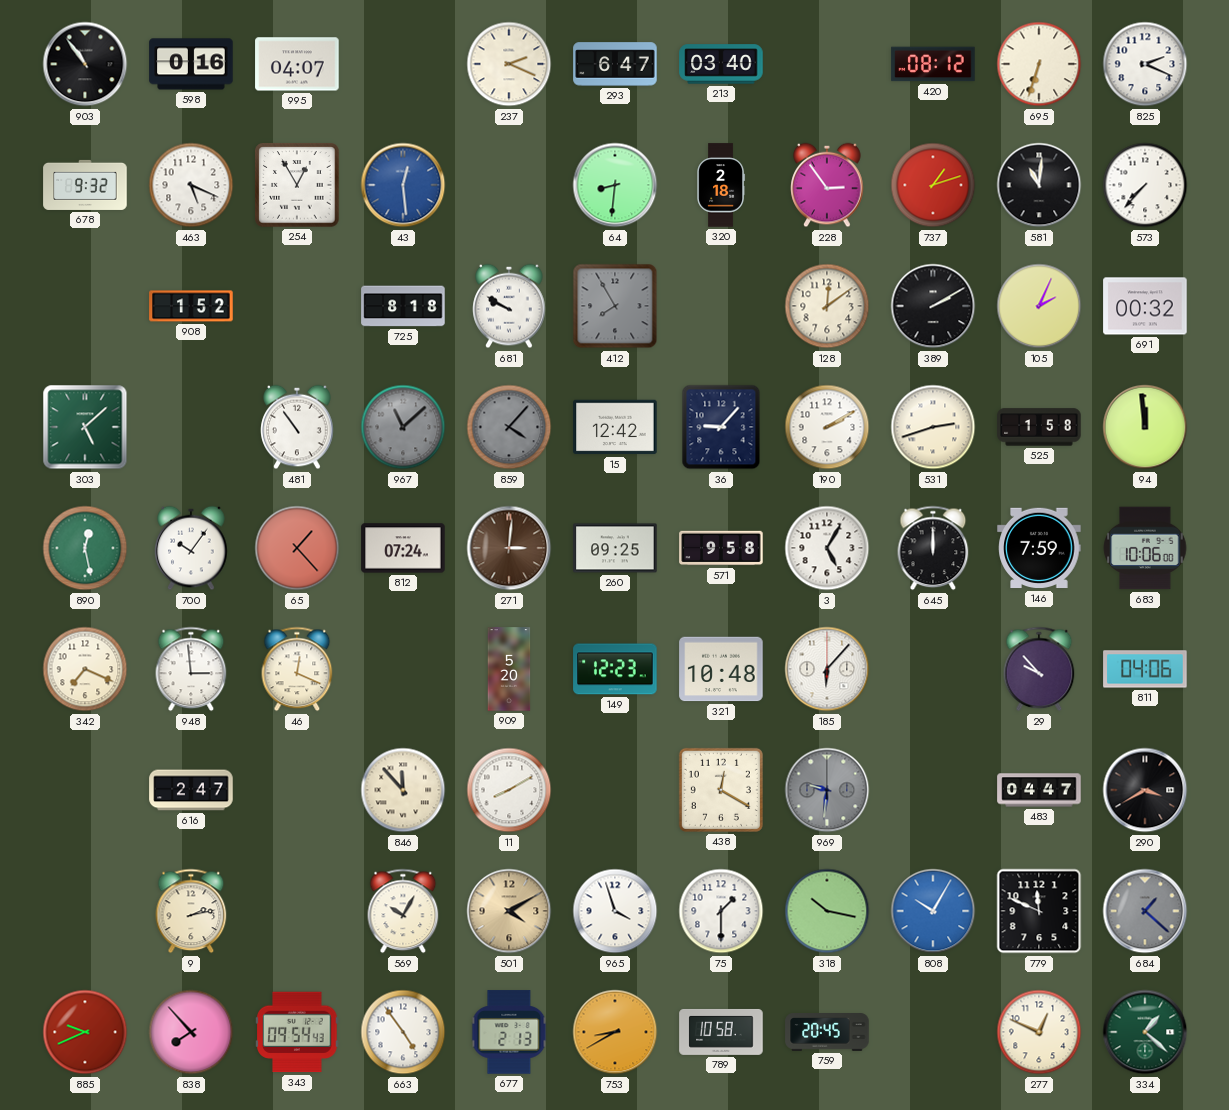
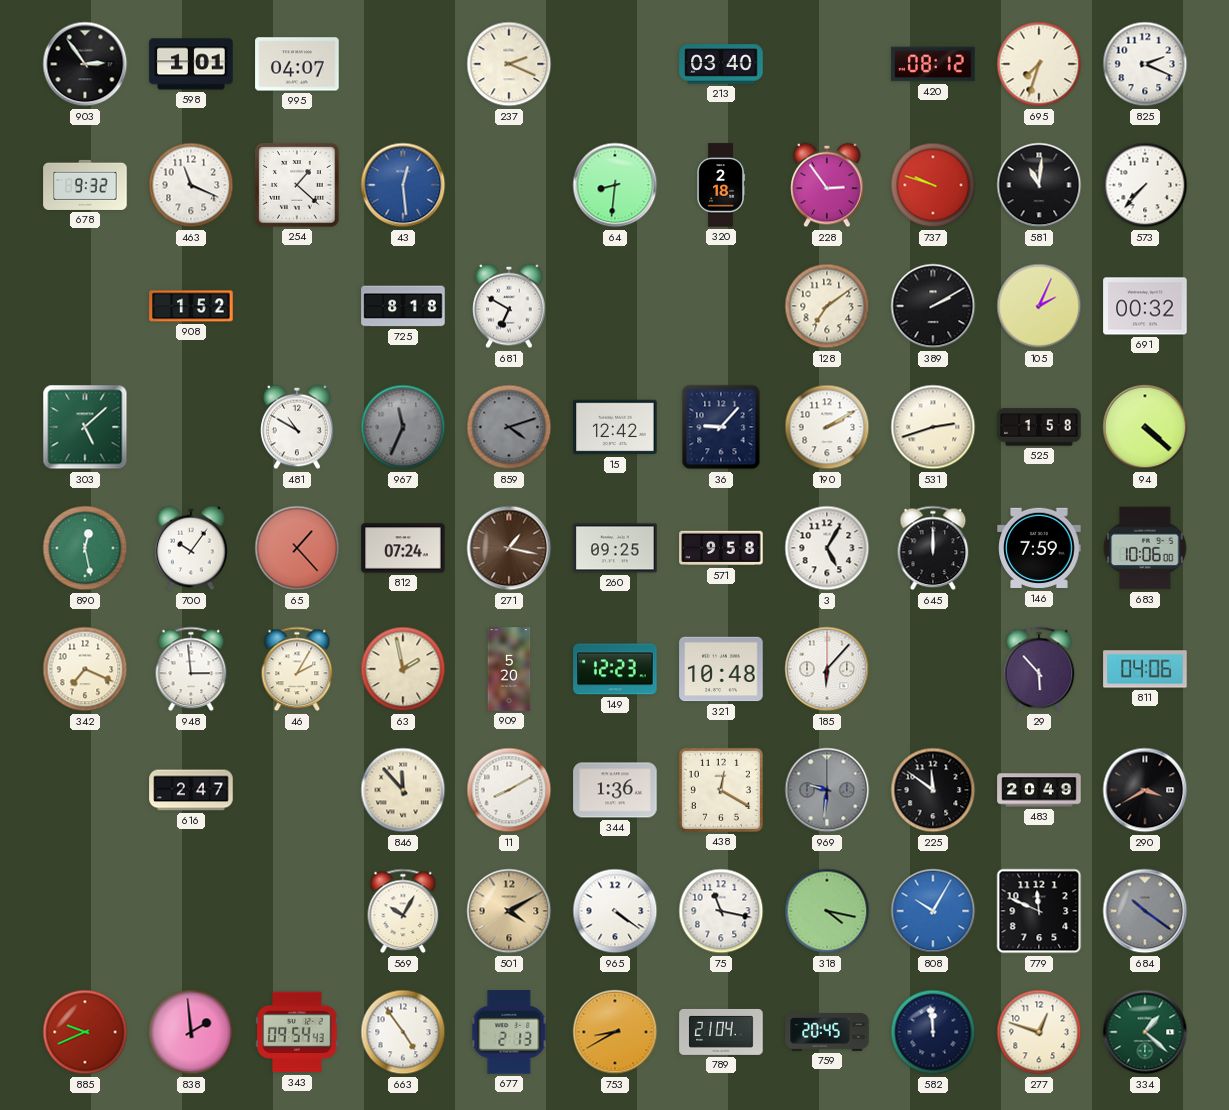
903: 10:54 -> 2:54
598: 0:16 -> 1:01
293: 6:47 -> none
695: 6:33 -> 7:33
463: 5:19 -> 11:19
254: 12:55 -> 1:22
737: 1:12 -> 9:48
681: 9:50 -> 6:50
412: 7:55 -> none
128: 12:09 -> 7:09
481: 10:54 -> 10:50
967: 11:08 -> 11:34
859: 4:07 -> 4:12
94: 11:59 -> 4:22
271: 3:01 -> 1:17
46: 12:19 -> 2:05
63: none -> 1:58
29: 9:53 -> 5:53
344: none -> 1:36
225: none -> 11:51
483: 04:47 -> 20:49
9: 2:13 -> none
965: 3:57 -> 4:21
75: 1:30 -> 11:17
318: 10:17 -> 4:17
684: 1:22 -> 10:21
838: 7:53 -> 1:59
789: 10:58 -> 21:04
582: none -> 11:59
277: 12:49 -> 12:48
